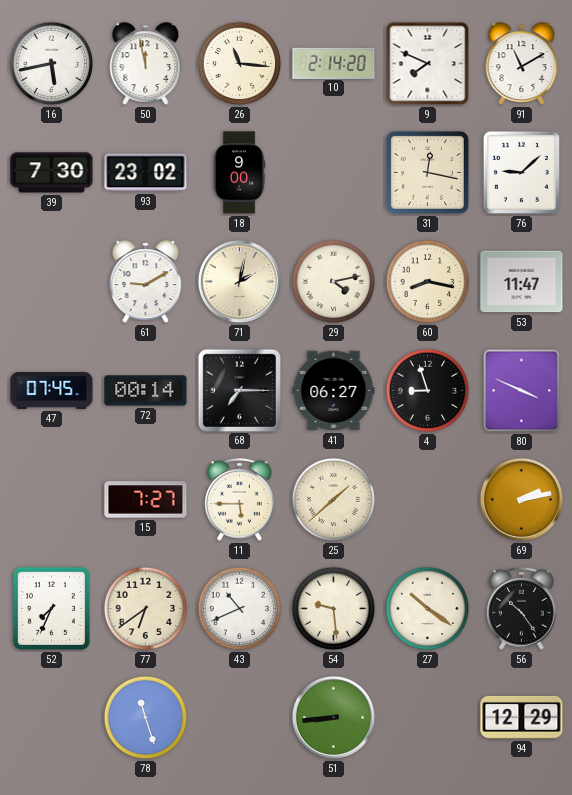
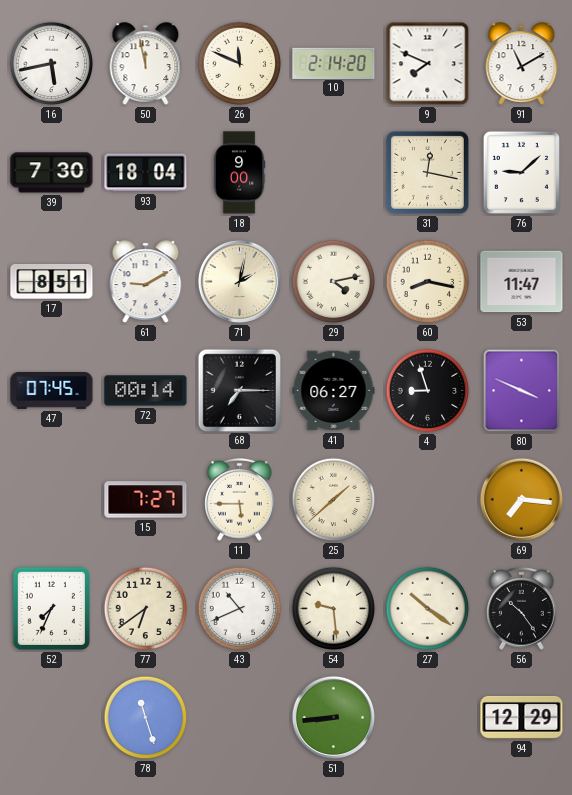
26: 11:16 -> 11:49
93: 23:02 -> 18:04
17: none -> 8:51
69: 2:13 -> 7:16
